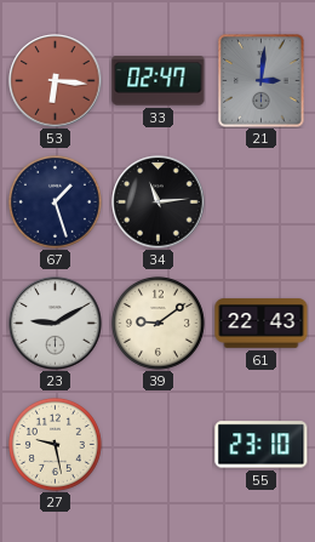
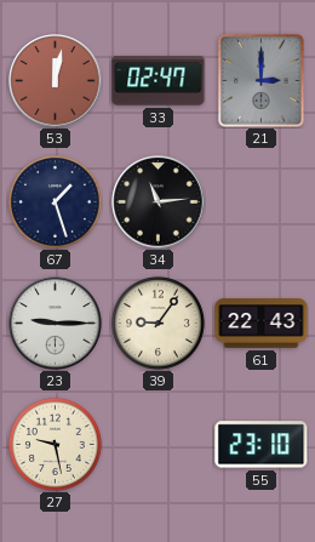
53: 6:16 -> 12:02
21: 3:01 -> 3:00
23: 9:10 -> 9:15
39: 9:09 -> 9:06
